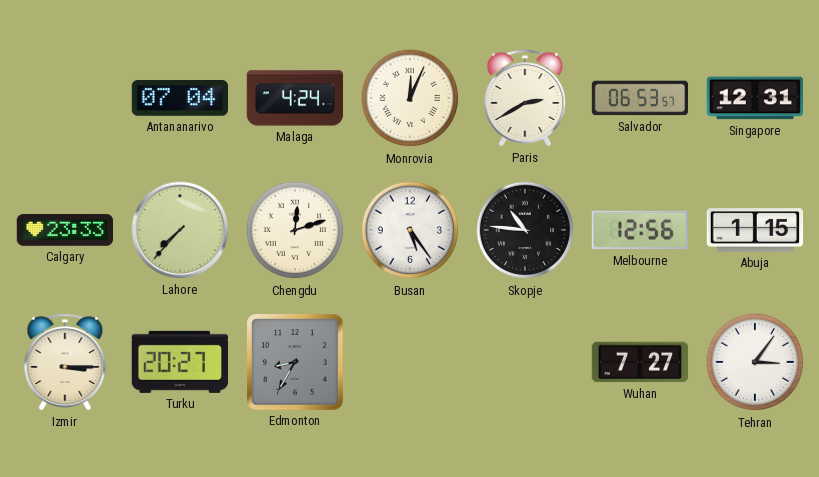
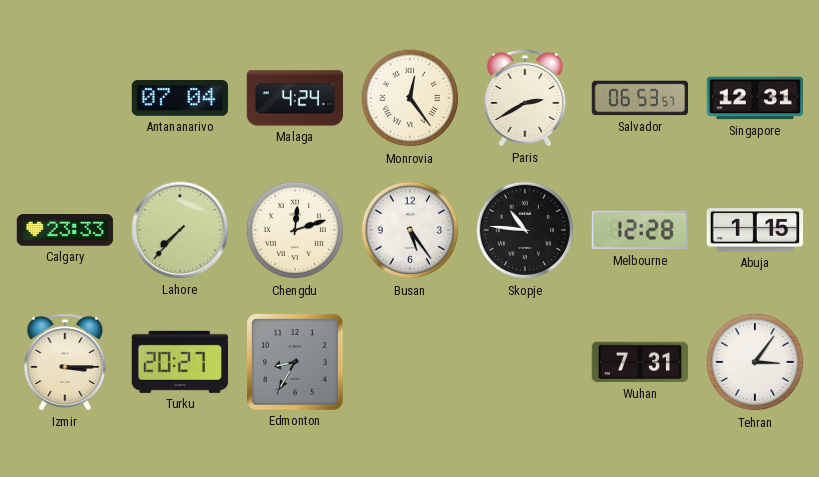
Monrovia: 12:04 -> 12:24
Melbourne: 12:56 -> 12:28
Wuhan: 7:27 -> 7:31
